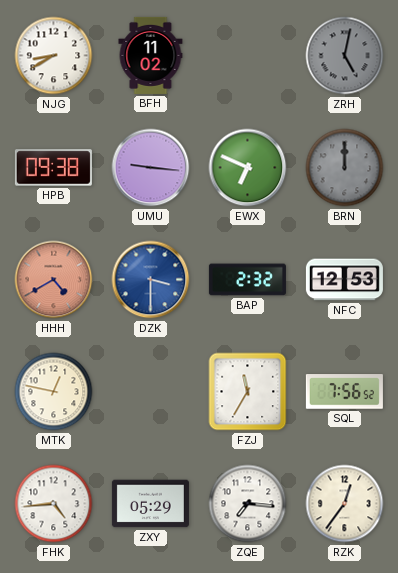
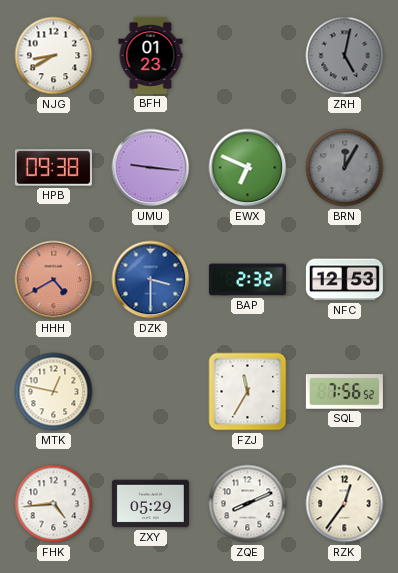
BFH: 11:02 -> 01:23
BRN: 12:00 -> 12:05
ZQE: 7:16 -> 8:11
